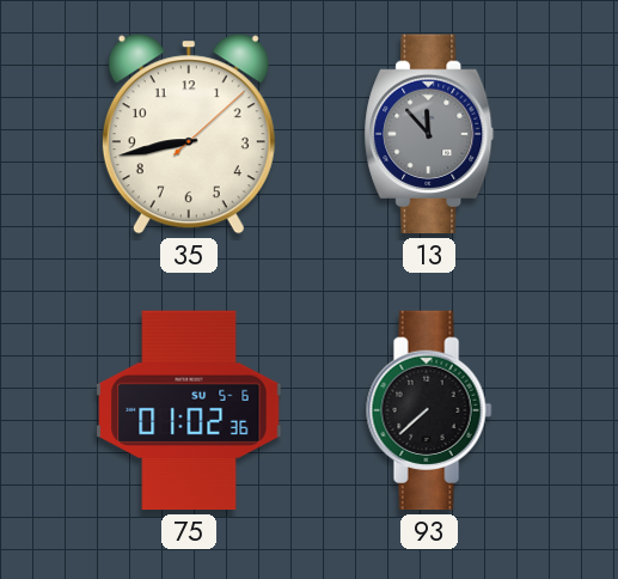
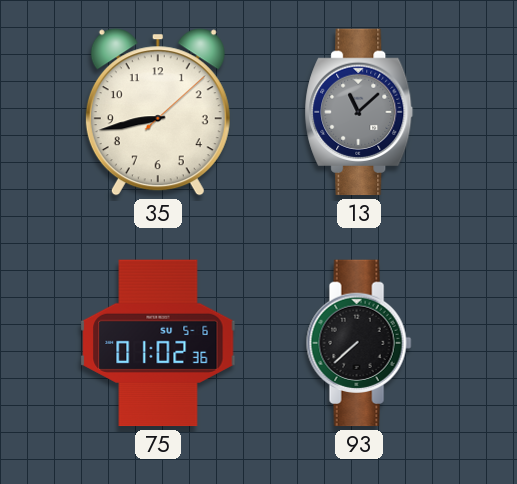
13: 11:53 -> 11:08
